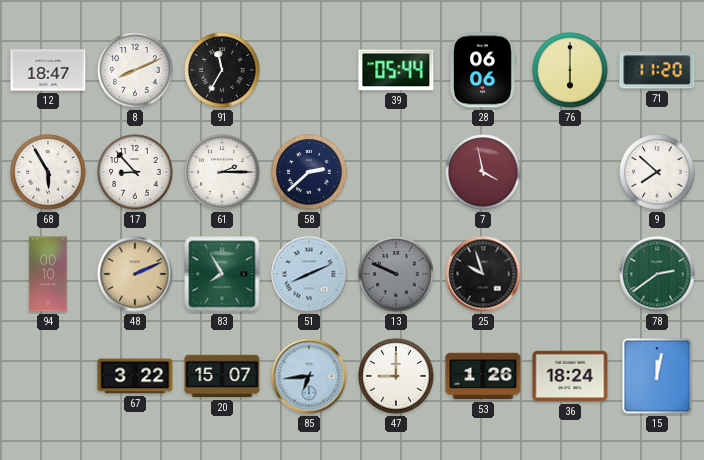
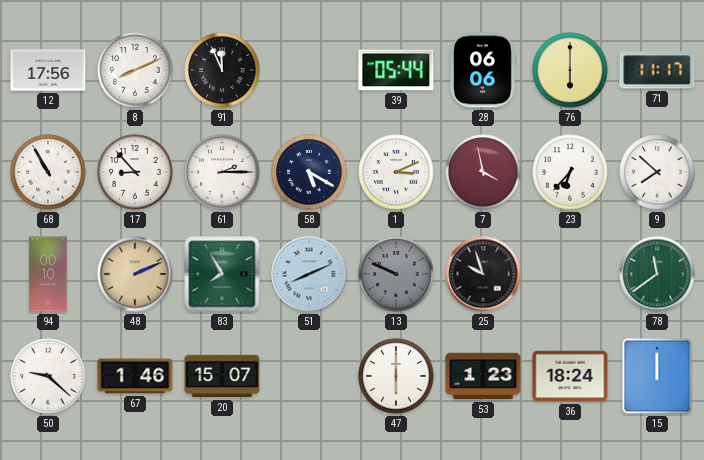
12: 18:47 -> 17:56
91: 11:35 -> 11:56
71: 11:20 -> 11:17
68: 5:55 -> 10:55
58: 2:38 -> 5:20
1: none -> 3:11
23: none -> 6:37
78: 2:39 -> 11:39
50: none -> 9:22
67: 3:22 -> 1:46
85: 6:44 -> none
47: 9:00 -> 6:00
53: 1:26 -> 1:23
15: 12:02 -> 12:00
